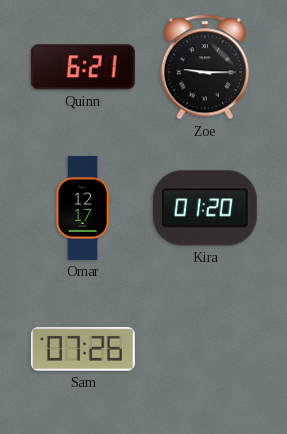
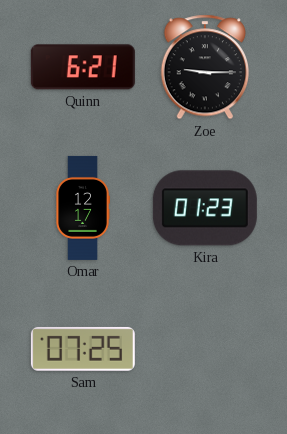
Kira: 01:20 -> 01:23
Sam: 07:26 -> 07:25
